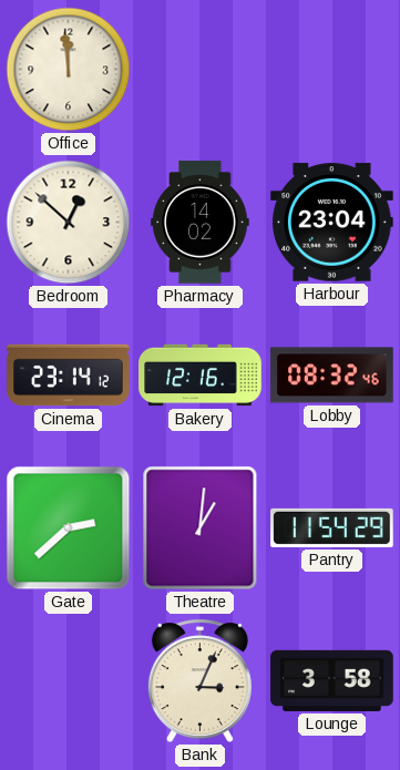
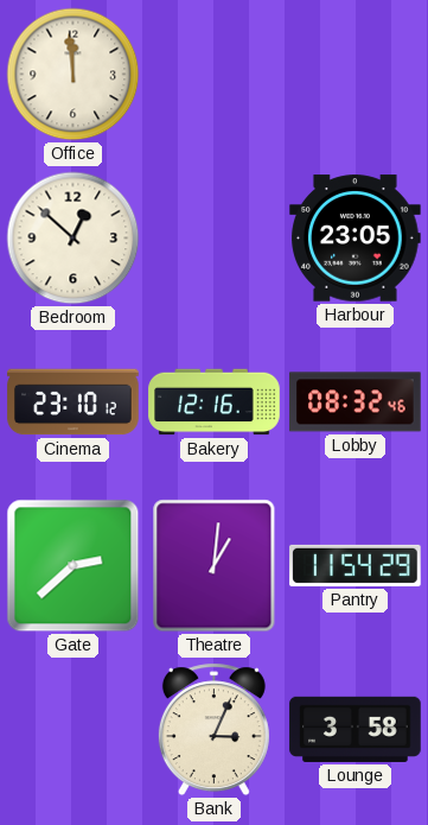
Pharmacy: 14:02 -> none
Harbour: 23:04 -> 23:05
Cinema: 23:14 -> 23:10
